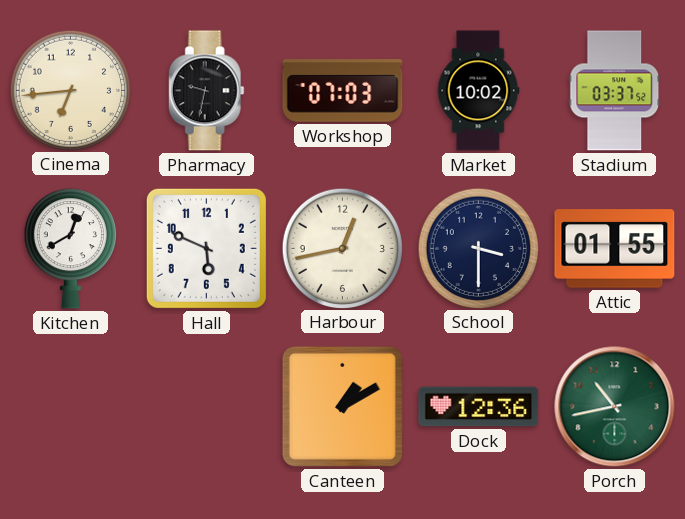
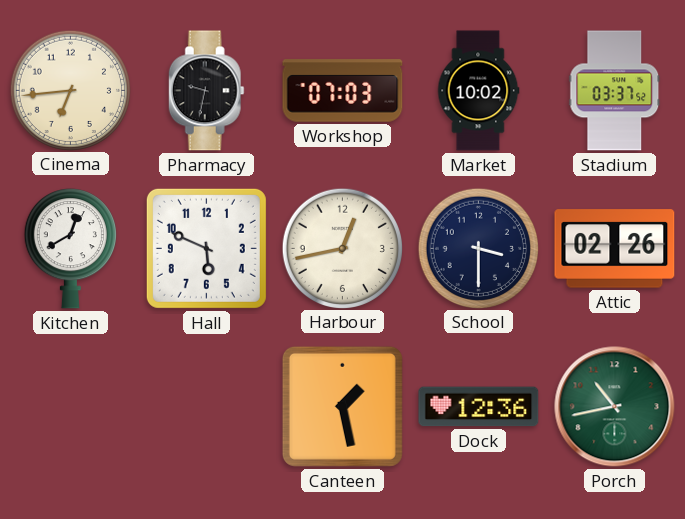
Attic: 01:55 -> 02:26
Canteen: 1:10 -> 1:28
